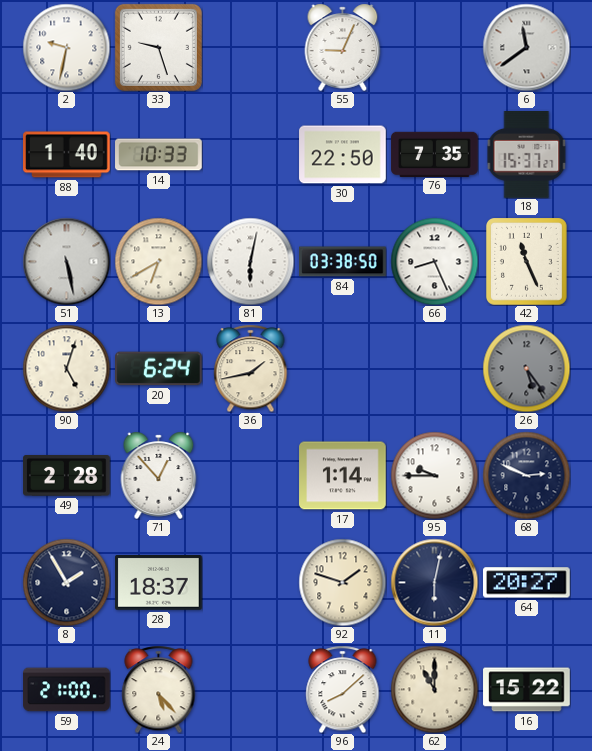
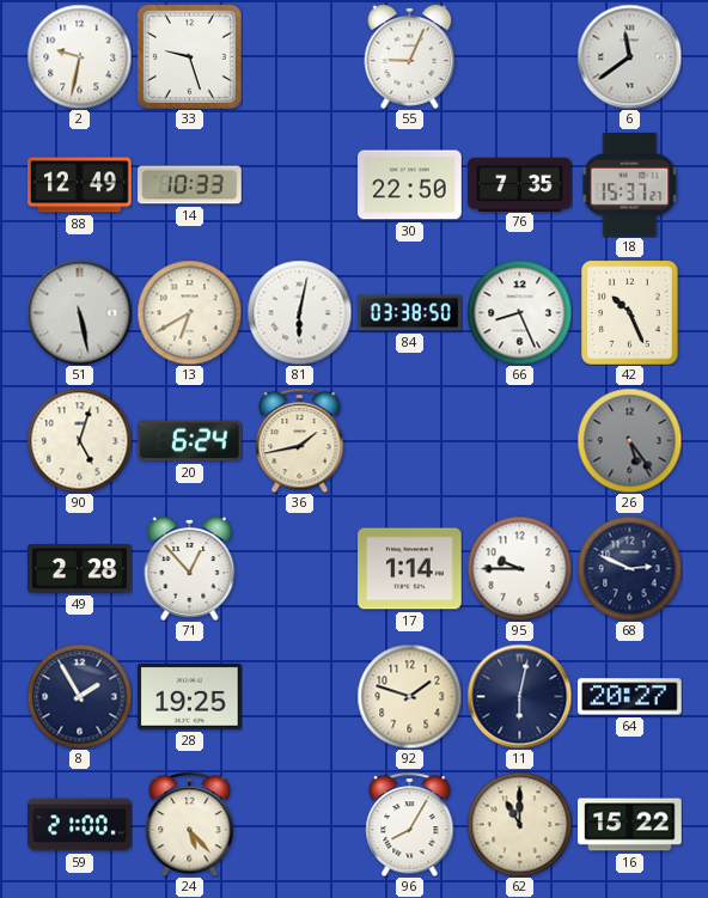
88: 1:40 -> 12:49
42: 11:26 -> 10:26
28: 18:37 -> 19:25
96: 8:08 -> 8:05
